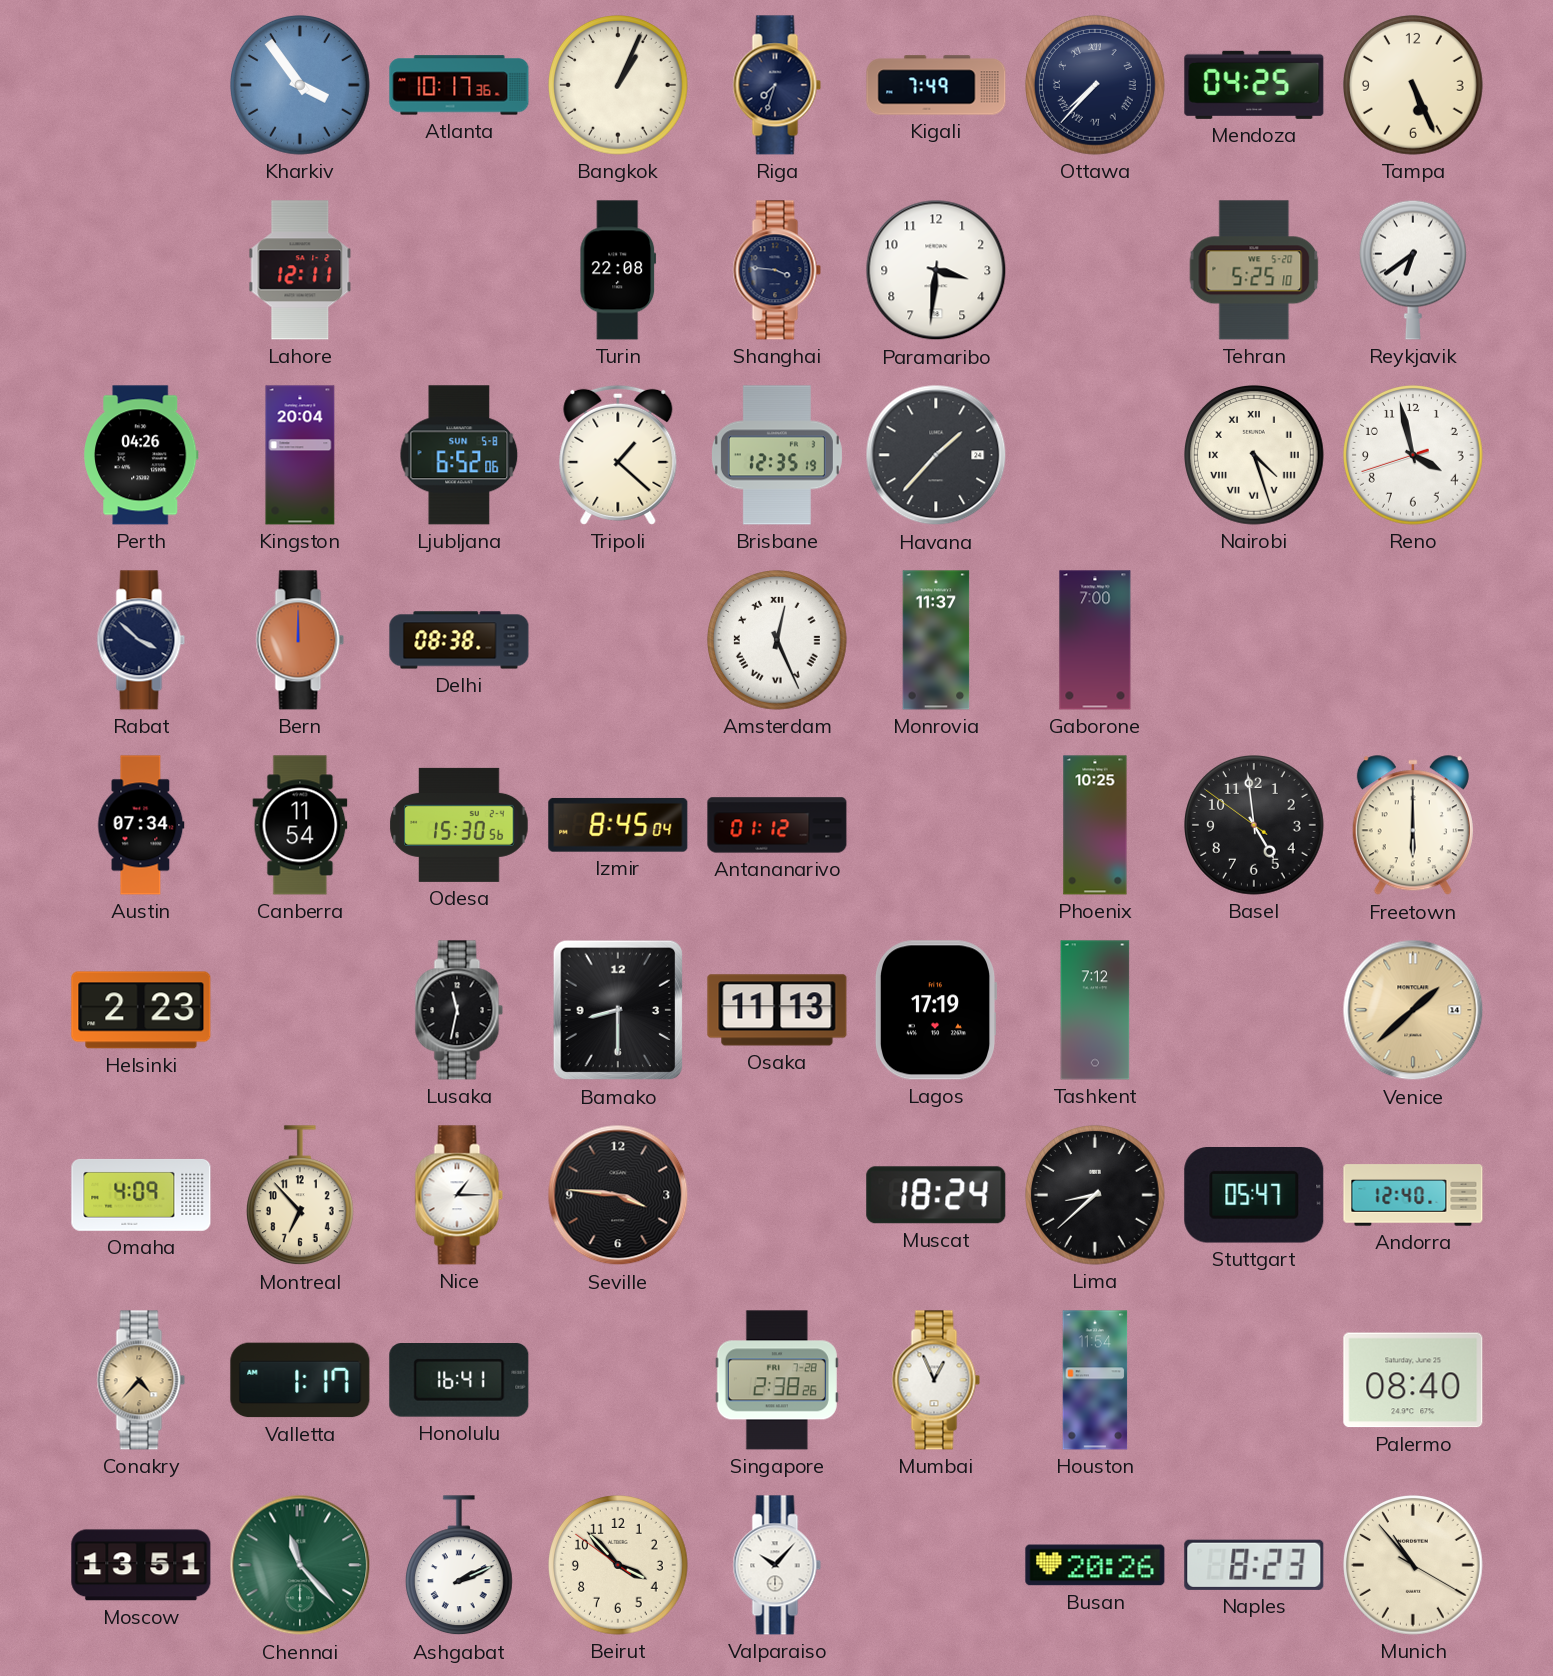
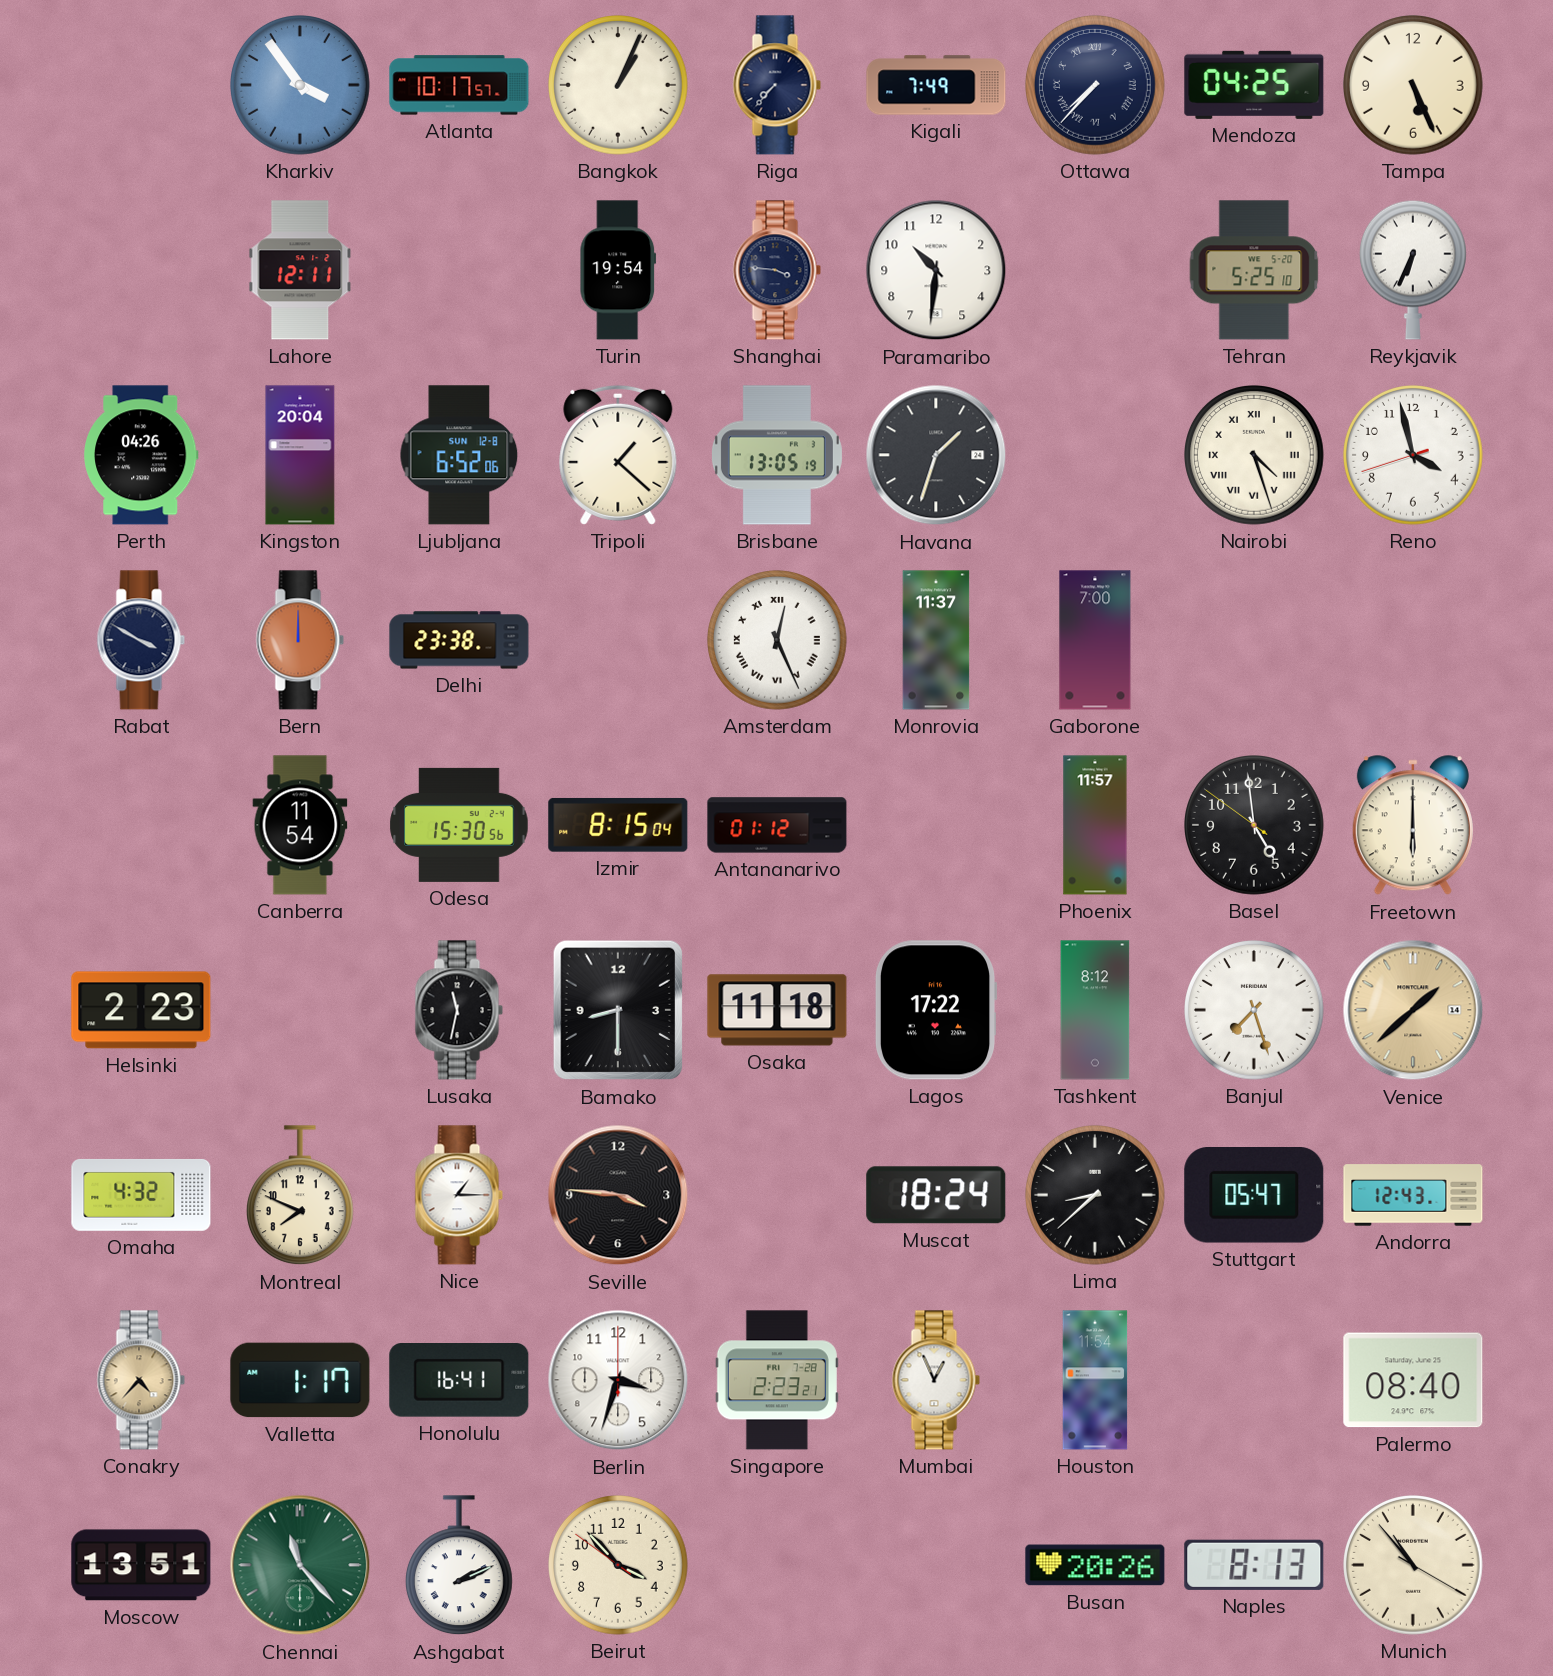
Atlanta: 10:17:36 -> 10:17:57
Riga: 7:33 -> 7:37
Turin: 22:08 -> 19:54
Paramaribo: 3:31 -> 10:31
Reykjavik: 6:39 -> 6:34
Ljubljana date: SUN 5-8 -> SUN 12-8
Brisbane: 12:35 -> 13:05
Havana: 1:37 -> 1:33
Rabat: 3:52 -> 3:50
Delhi: 08:38 -> 23:38
Austin: 07:34 -> none
Izmir: 8:45 -> 8:15
Phoenix: 10:25 -> 11:57
Osaka: 11:13 -> 11:18
Lagos: 17:19 -> 17:22
Tashkent: 7:12 -> 8:12
Banjul: none -> 7:27
Omaha: 4:09 -> 4:32
Montreal: 6:53 -> 7:49
Andorra: 12:40 -> 12:43
Berlin: none -> 3:33
Singapore: 2:38 -> 2:23
Valparaiso: 10:07 -> none
Naples: 8:23 -> 8:13
